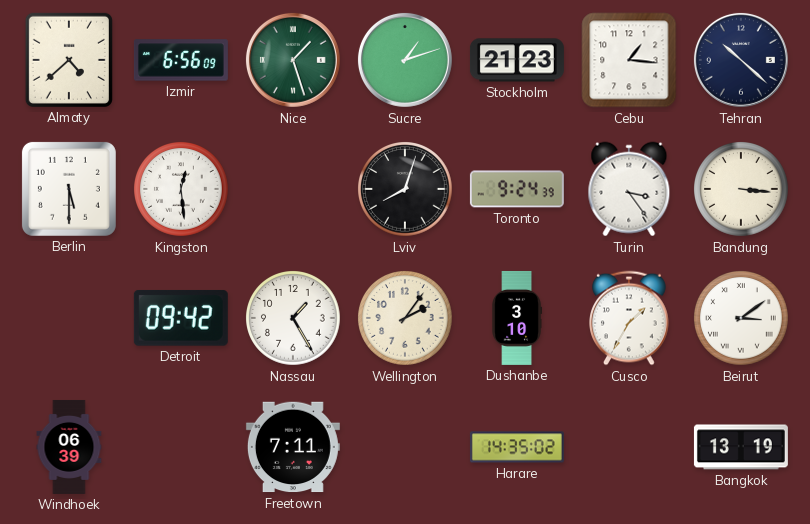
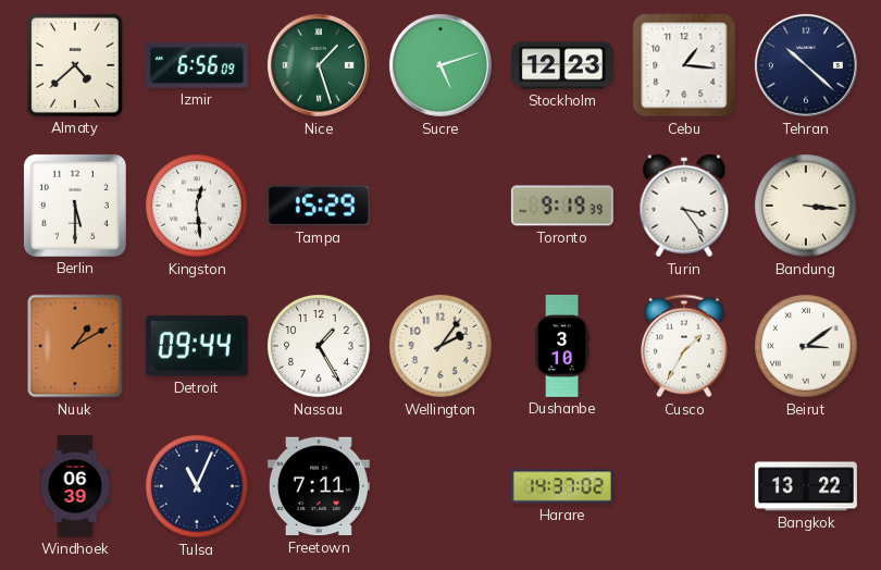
Sucre: 1:12 -> 5:12
Stockholm: 21:23 -> 12:23
Tampa: none -> 15:29
Lviv: 8:03 -> none
Toronto: 9:24 -> 9:19
Nuuk: none -> 1:10
Detroit: 09:42 -> 09:44
Tulsa: none -> 11:04
Harare: 14:35 -> 14:37
Bangkok: 13:19 -> 13:22
